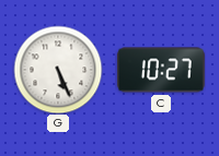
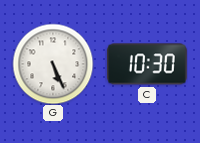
C: 10:27 -> 10:30
